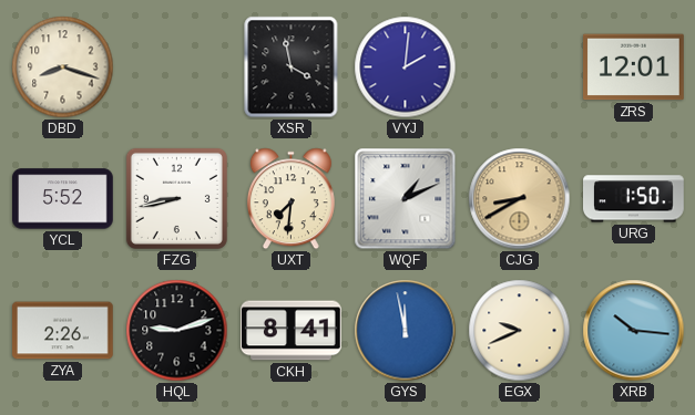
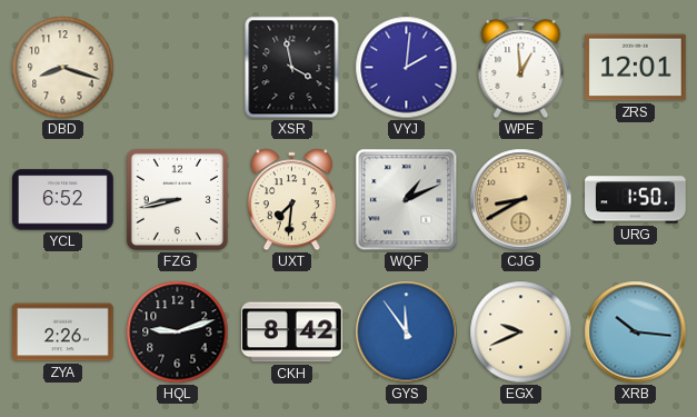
WPE: none -> 12:59
YCL: 5:52 -> 6:52
CKH: 8:41 -> 8:42
GYS: 11:58 -> 11:54
